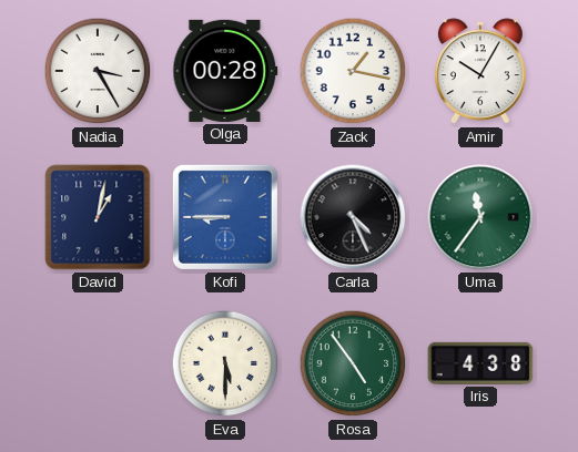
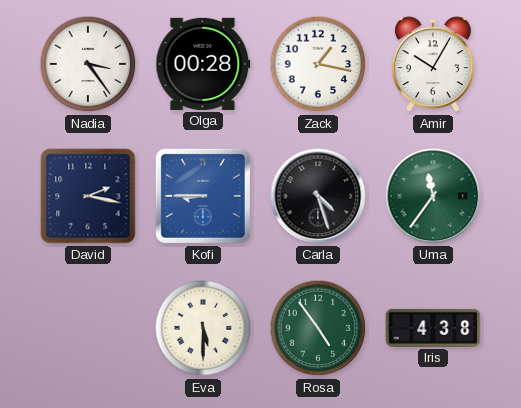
Nadia: 3:25 -> 3:24
David: 1:02 -> 2:17
Carla: 4:26 -> 4:27
